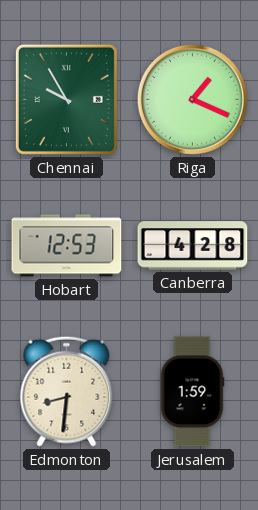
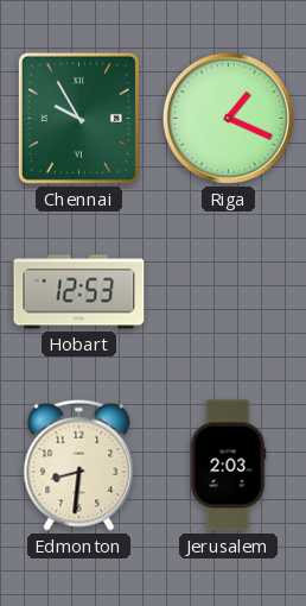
Canberra: 4:28 -> none
Jerusalem: 1:59 -> 2:03
